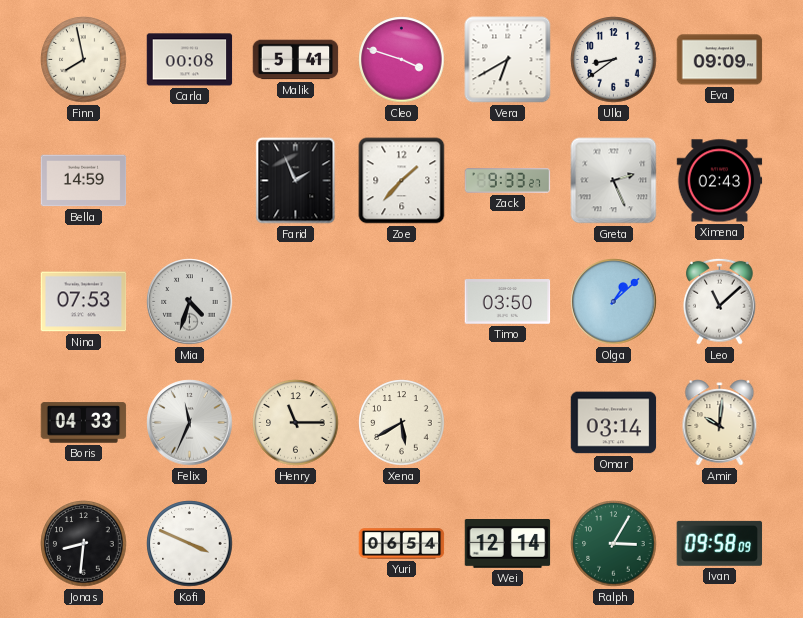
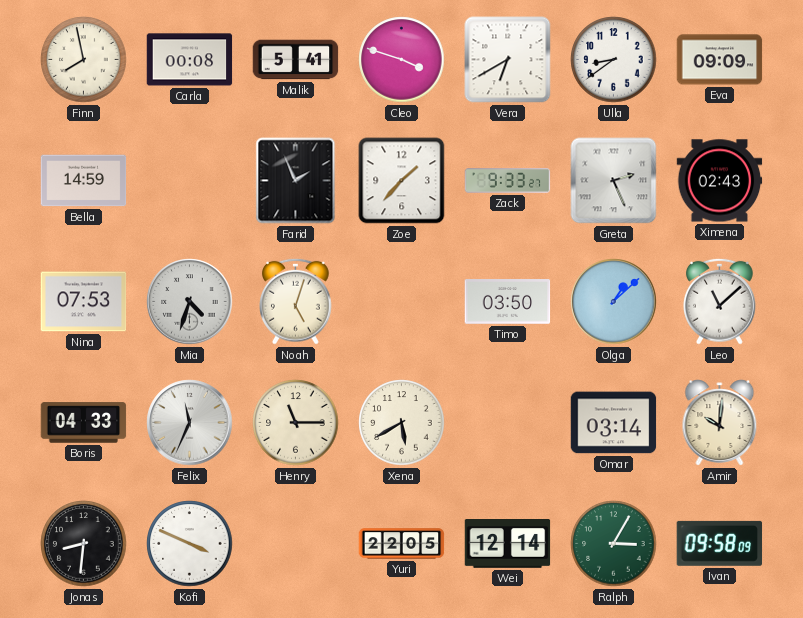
Noah: none -> 5:03
Yuri: 06:54 -> 22:05
